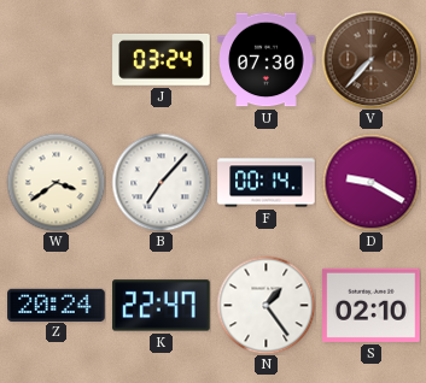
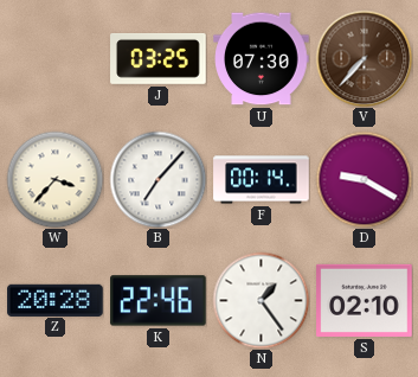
J: 03:24 -> 03:25
W: 3:39 -> 3:37
Z: 20:24 -> 20:28
K: 22:47 -> 22:46
